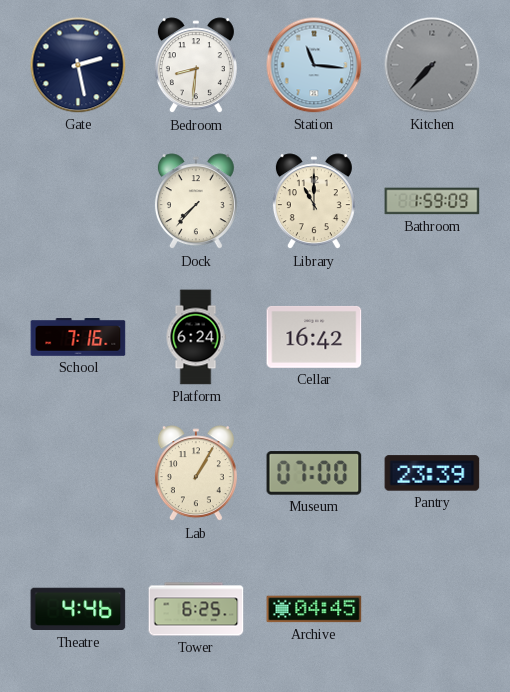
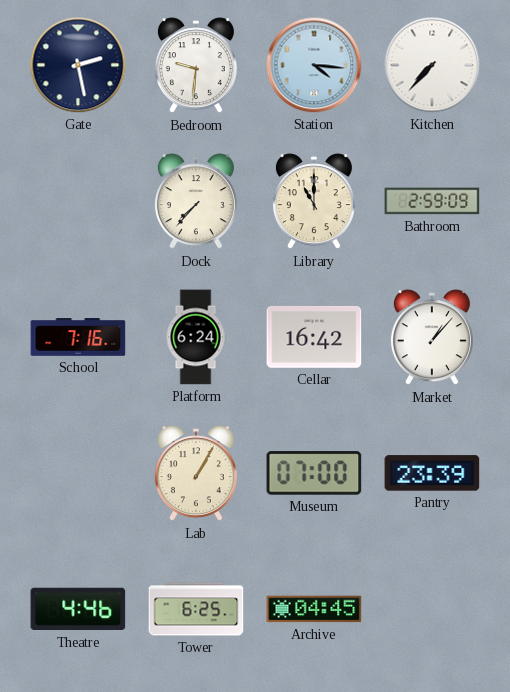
Bedroom: 8:31 -> 9:31
Station: 11:16 -> 4:16
Kitchen dial: grey -> white
Bathroom: 1:59 -> 2:59
Market: none -> 1:07
